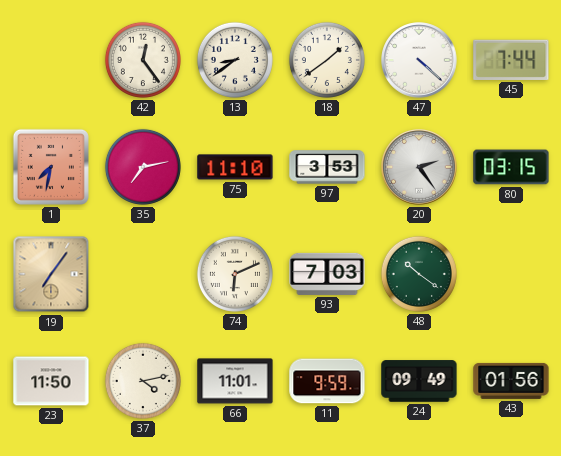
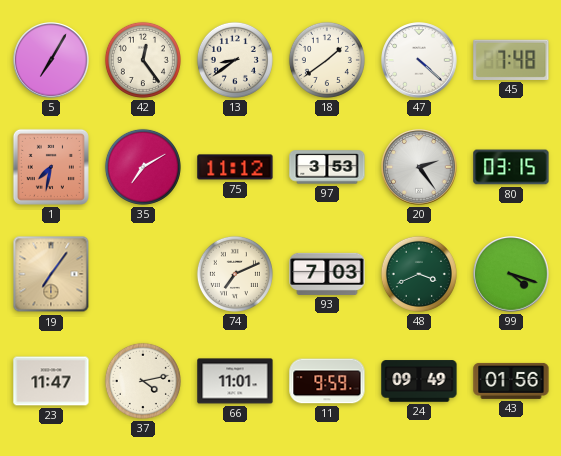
5: none -> 7:05
45: 7:44 -> 7:48
35: 7:13 -> 7:10
75: 11:10 -> 11:12
74: 6:11 -> 7:11
48: 10:21 -> 3:41
99: none -> 4:18
23: 11:50 -> 11:47
